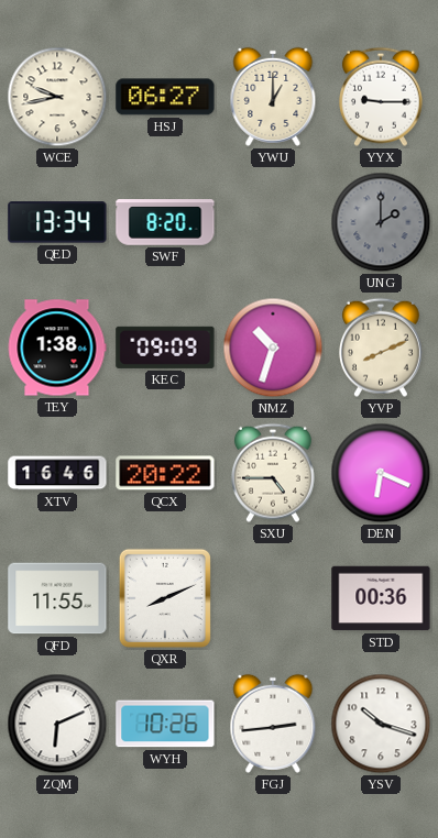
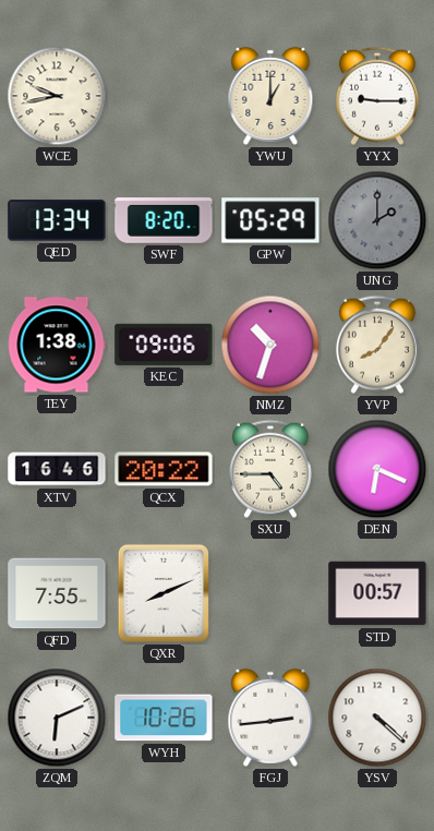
HSJ: 06:27 -> none
GPW: none -> 05:29
KEC: 09:09 -> 09:06
YVP: 8:11 -> 8:06
QFD: 11:55 -> 7:55
STD: 00:36 -> 00:57
YSV: 10:18 -> 4:22
